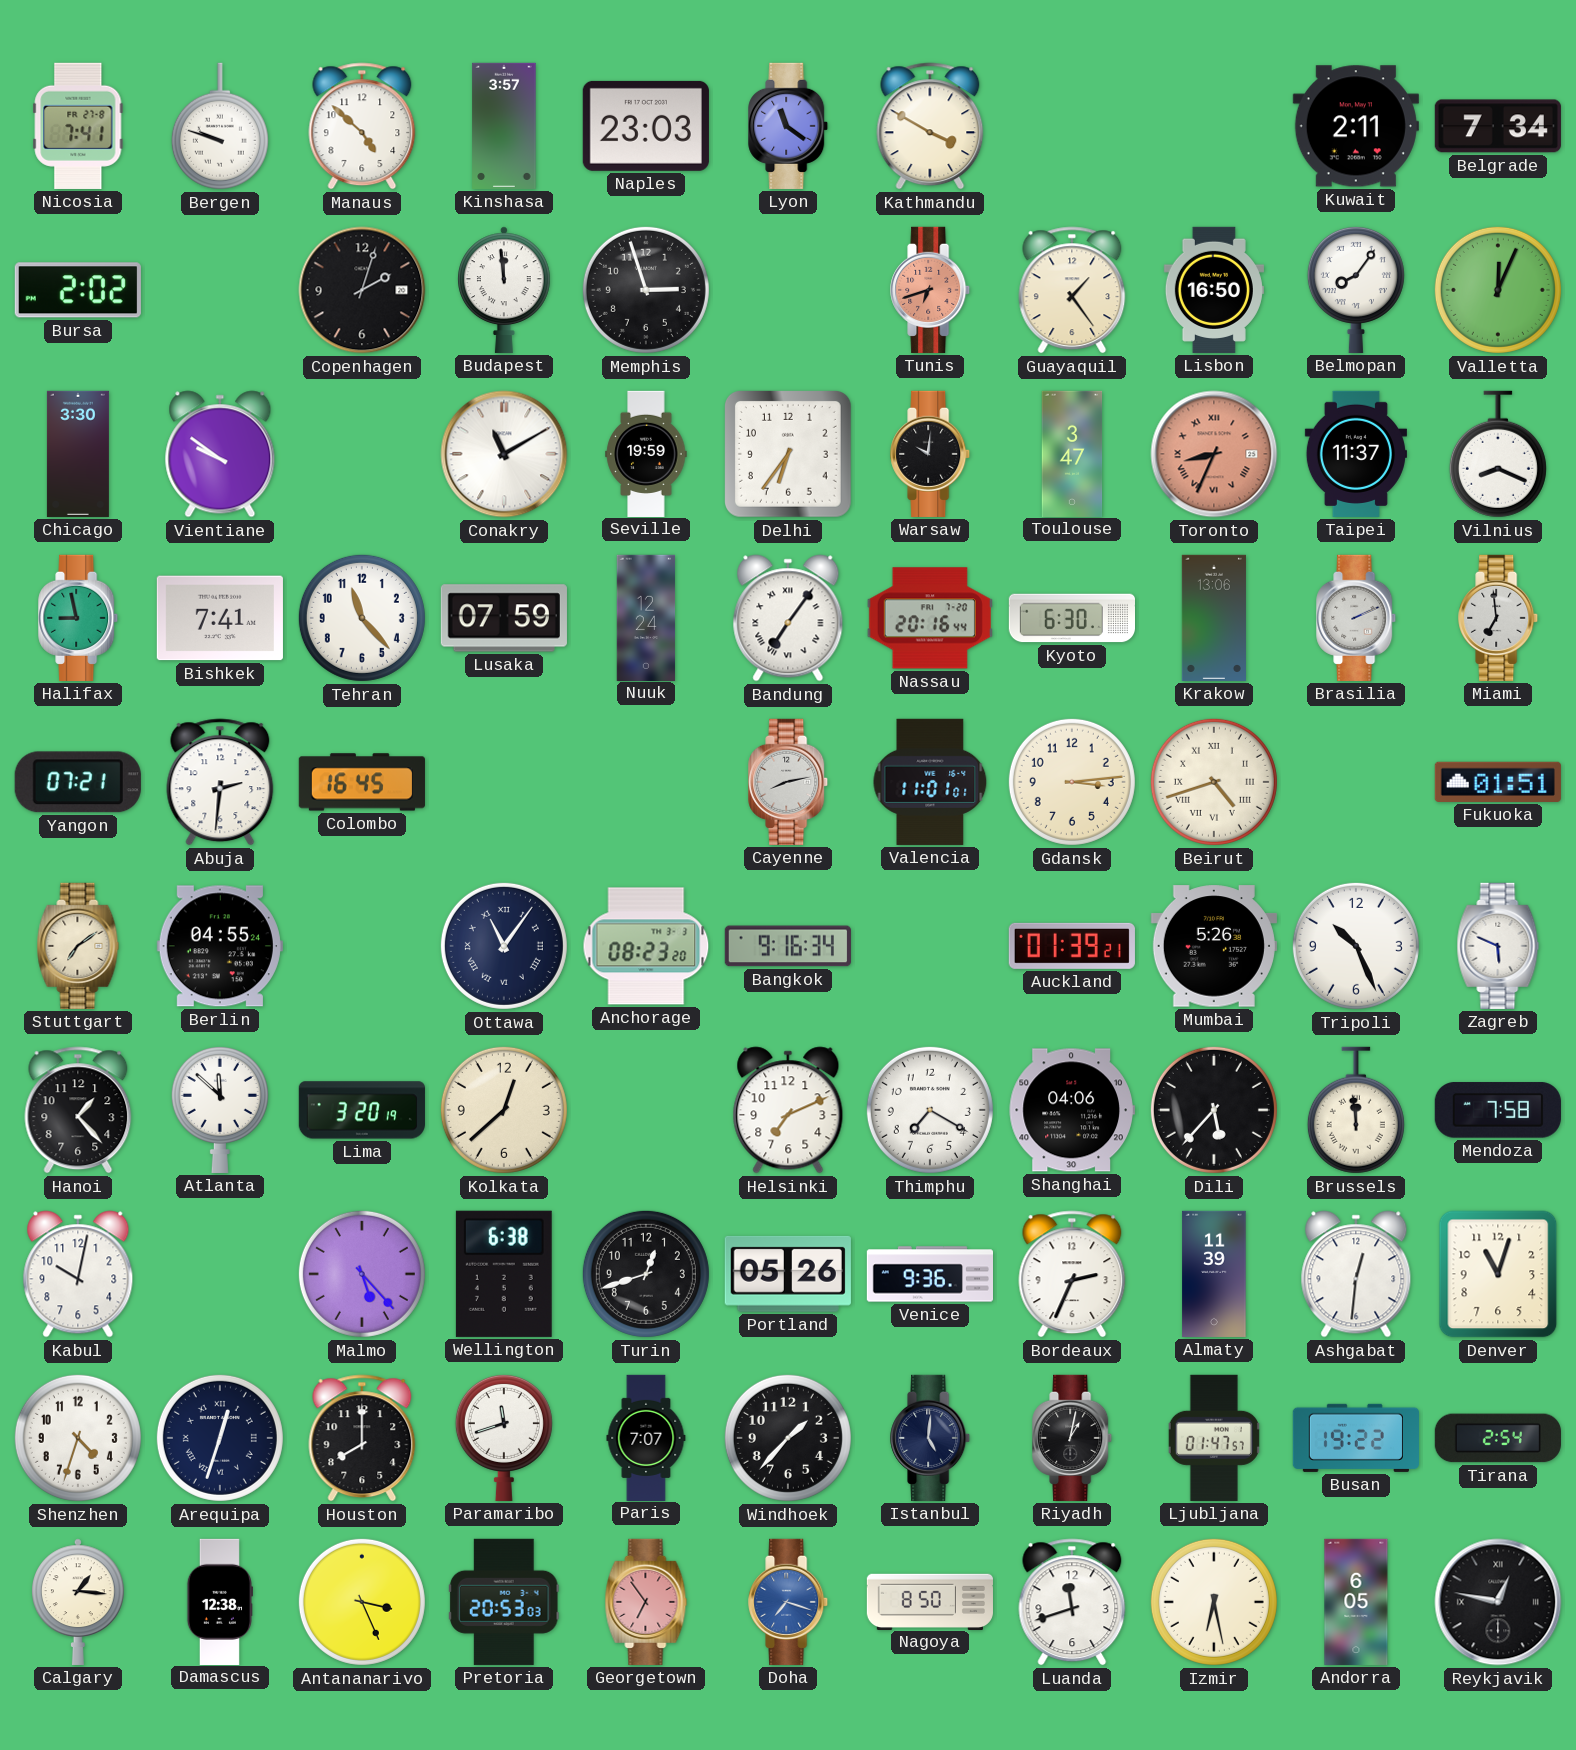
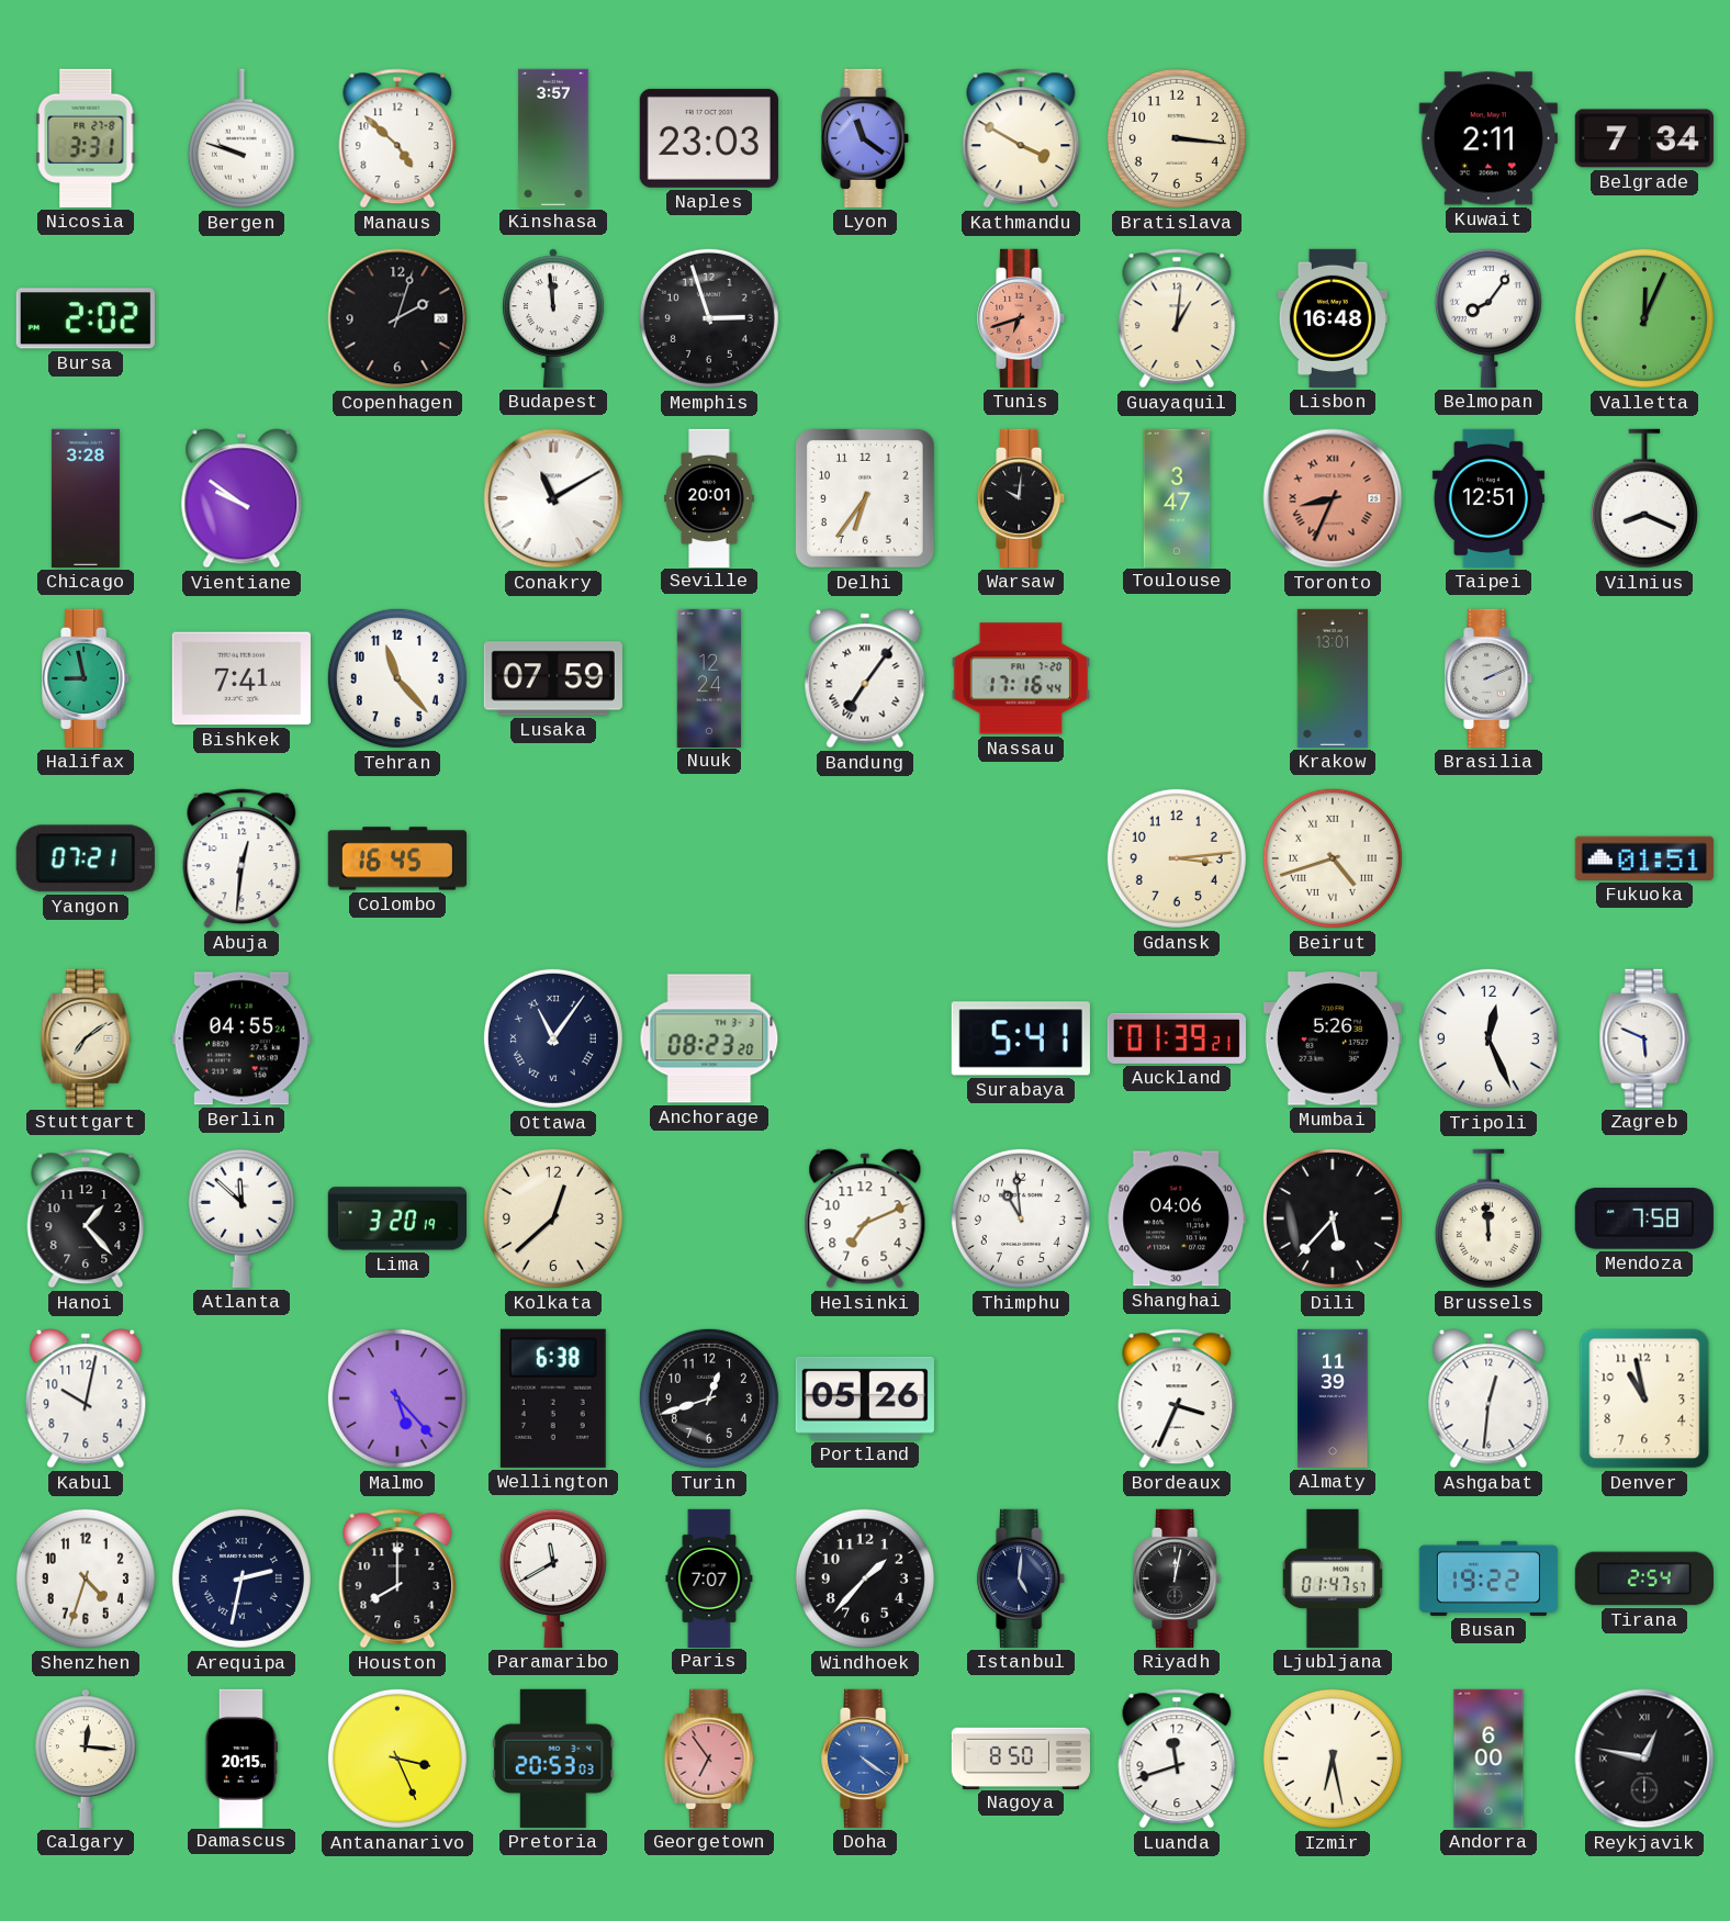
Nicosia: 7:41 -> 3:31
Bratislava: none -> 3:16
Guayaquil: 1:24 -> 1:01
Lisbon: 16:50 -> 16:48
Chicago: 3:30 -> 3:28
Seville: 19:59 -> 20:01
Taipei: 11:37 -> 12:51
Nassau: 20:16 -> 17:16
Kyoto: 6:30 -> none
Krakow: 13:06 -> 13:01
Miami: 6:59 -> none
Abuja: 2:31 -> 12:31
Cayenne: 8:13 -> none
Valencia: 11:01 -> none
Bangkok: 9:16 -> none
Surabaya: none -> 5:41
Tripoli: 10:26 -> 12:26
Thimphu: 7:20 -> 10:59
Venice: 9:36 -> none
Bordeaux: 2:34 -> 3:34
Denver: 11:03 -> 10:58
Arequipa: 12:33 -> 2:32
Paramaribo: 11:42 -> 11:40
Riyadh: 1:02 -> 12:02
Calgary: 1:16 -> 12:16
Damascus: 12:38 -> 20:15
Doha: 7:18 -> 4:21
Andorra: 6:05 -> 6:00
